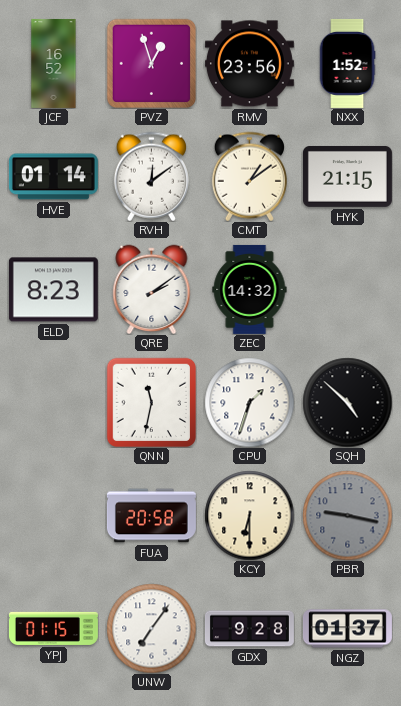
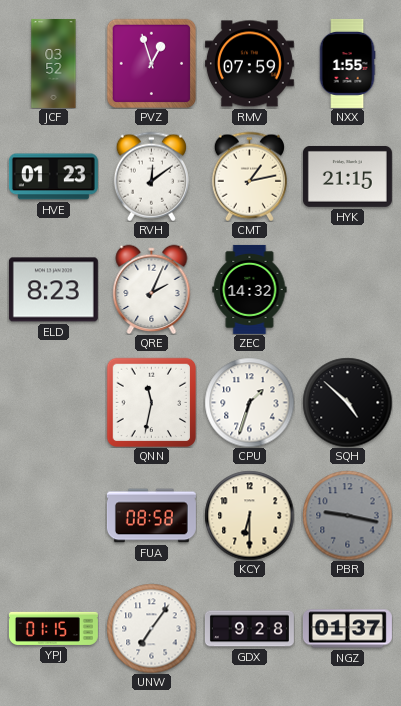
JCF: 16:52 -> 03:52
RMV: 23:56 -> 07:59
NXX: 1:52 -> 1:55
HVE: 01:14 -> 01:23
CMT: 1:09 -> 1:13
QRE: 2:09 -> 2:04
FUA: 20:58 -> 08:58
